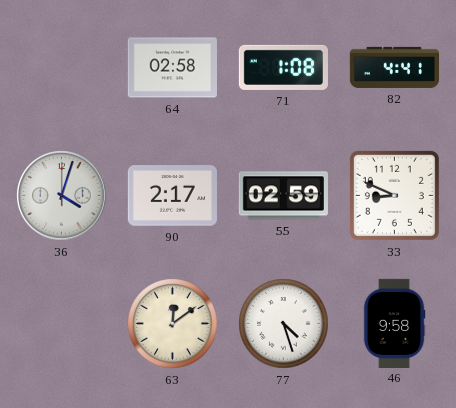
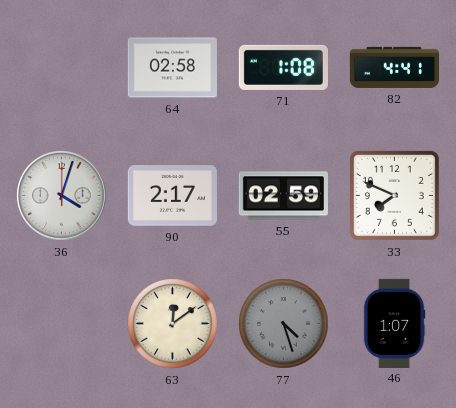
33: 8:49 -> 7:49
77 dial: white -> grey
46: 9:58 -> 1:07
